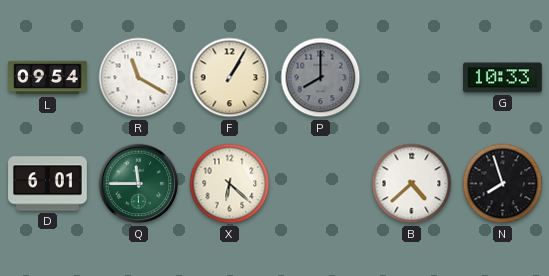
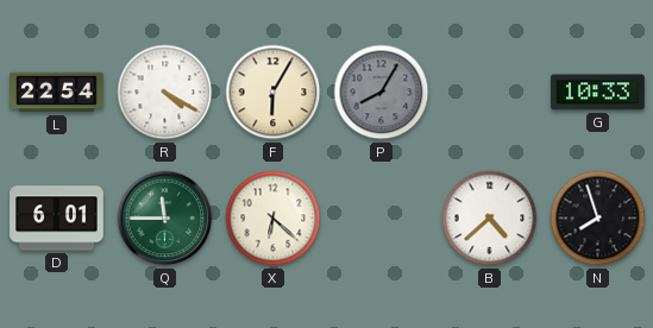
L: 09:54 -> 22:54
R: 11:20 -> 4:20
F: 1:05 -> 6:05
P: 8:00 -> 8:05
